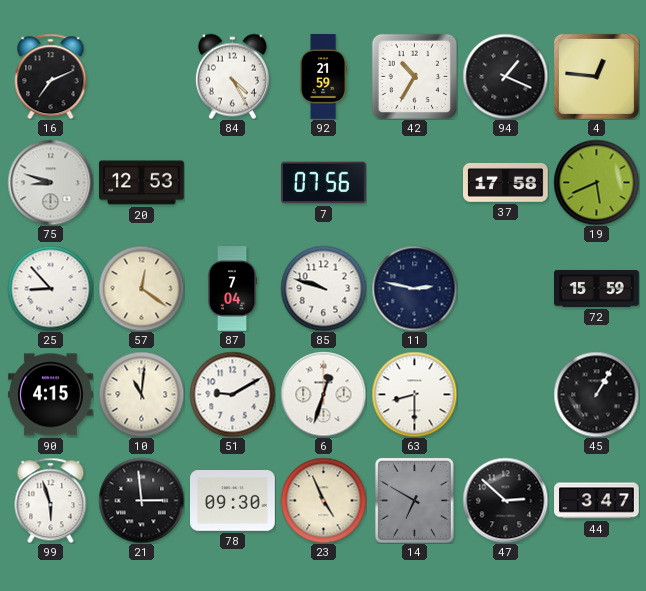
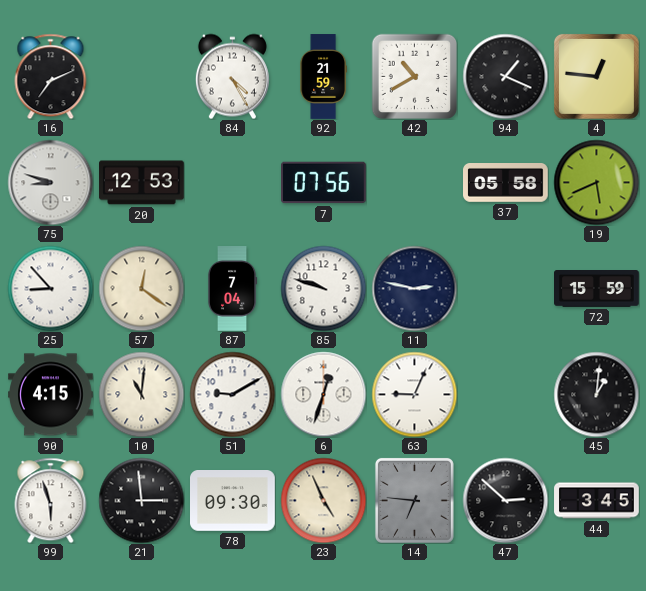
42: 10:35 -> 10:40
37: 17:58 -> 05:58
63: 8:30 -> 9:04
45: 1:05 -> 1:01
14: 6:50 -> 6:46
44: 3:47 -> 3:45
